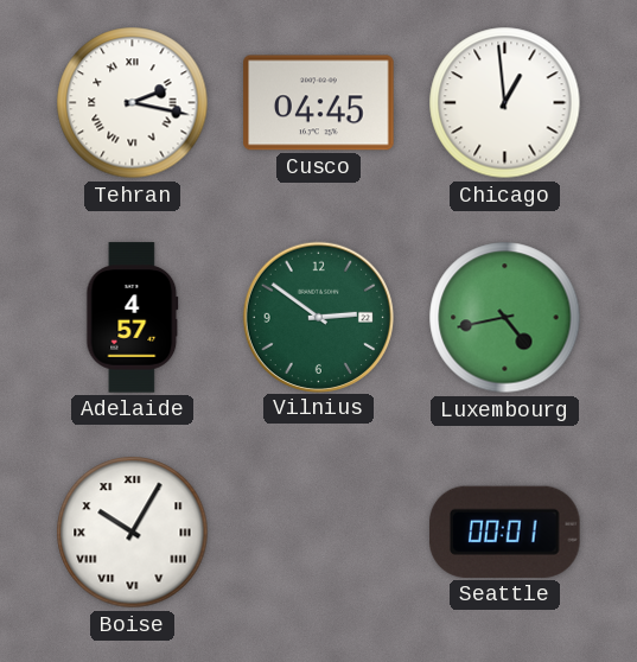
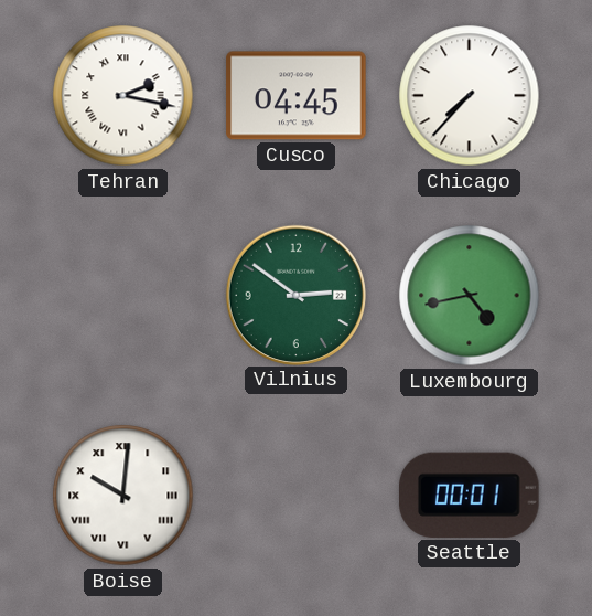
Chicago: 12:59 -> 7:37
Adelaide: 4:57 -> none
Boise: 10:05 -> 10:01
